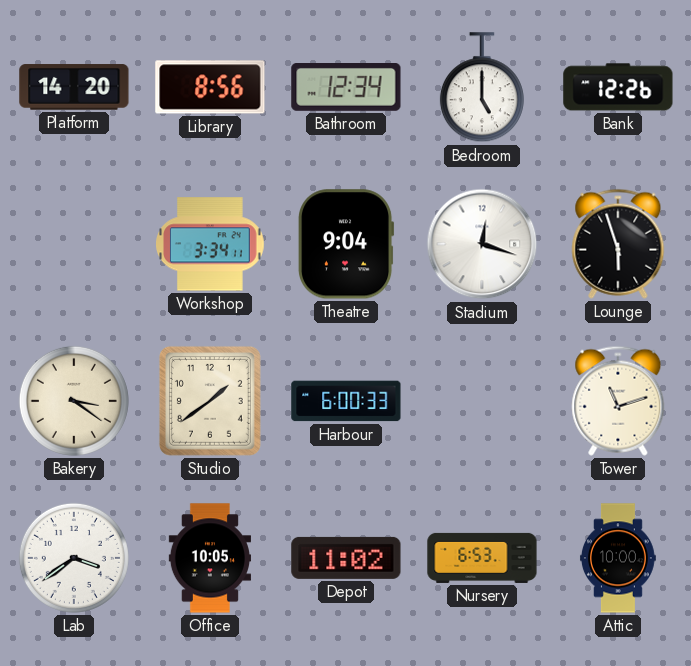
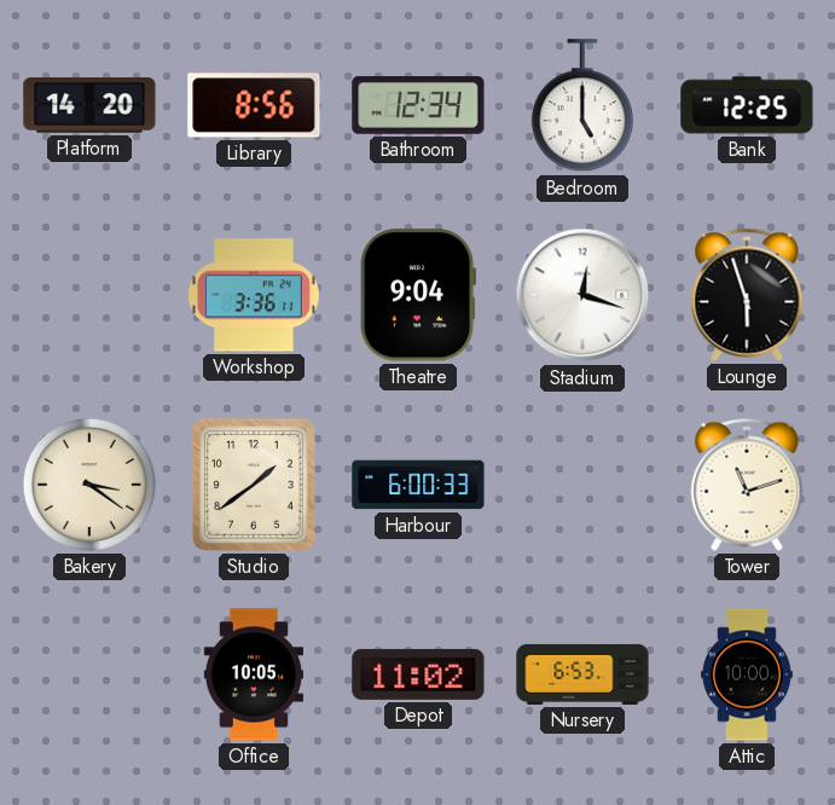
Bank: 12:26 -> 12:25
Workshop: 3:34 -> 3:36
Lab: 3:39 -> none
